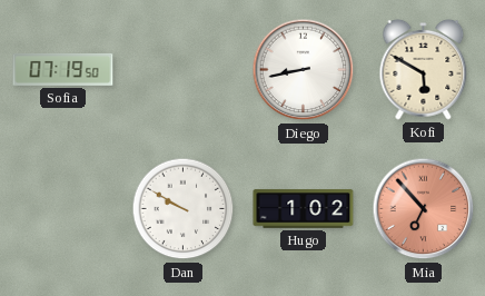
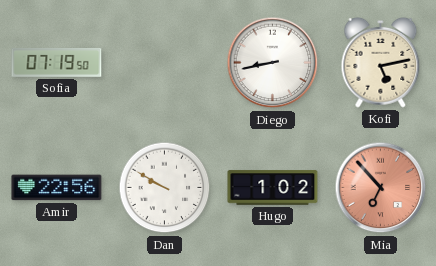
Kofi: 5:50 -> 5:13
Amir: none -> 22:56
